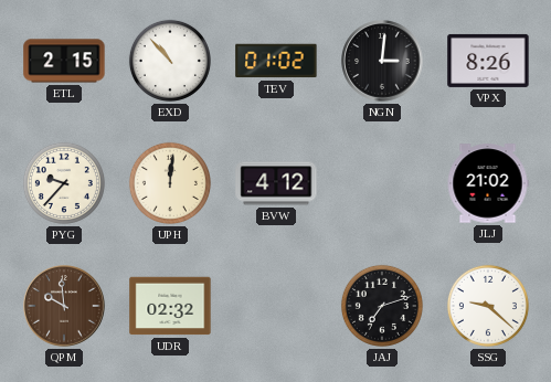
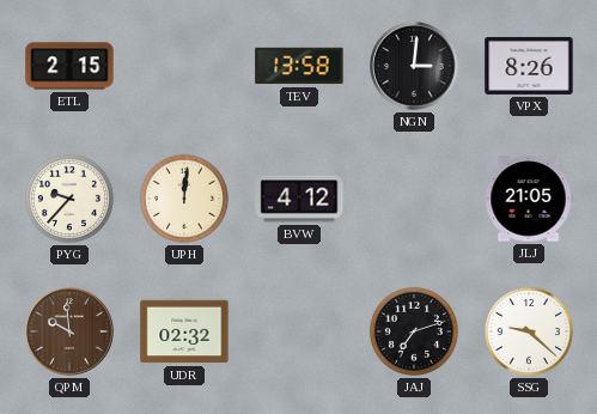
EXD: 10:53 -> none
TEV: 01:02 -> 13:58
JLJ: 21:02 -> 21:05
